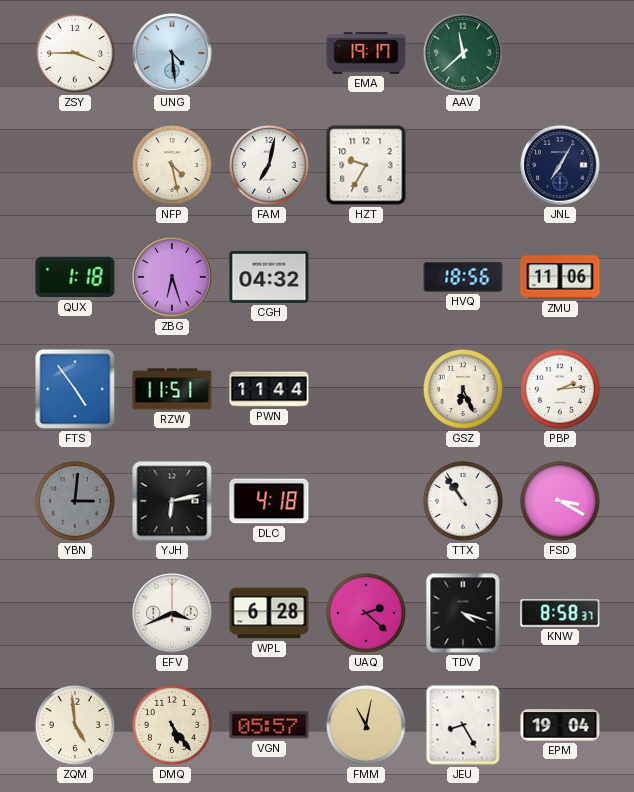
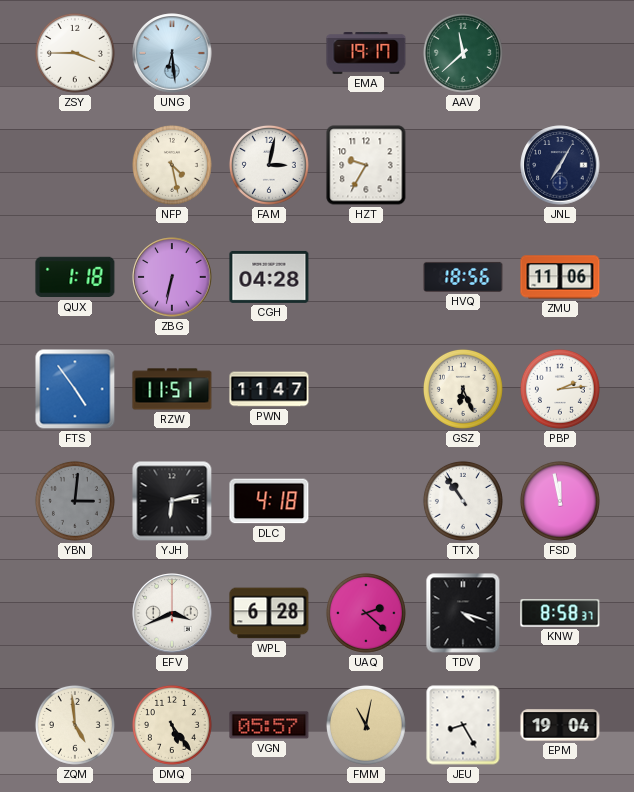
UNG: 4:29 -> 6:29
FAM: 7:02 -> 3:02
ZBG: 6:27 -> 6:32
CGH: 04:32 -> 04:28
PWN: 11:44 -> 11:47
FSD: 3:20 -> 11:58
